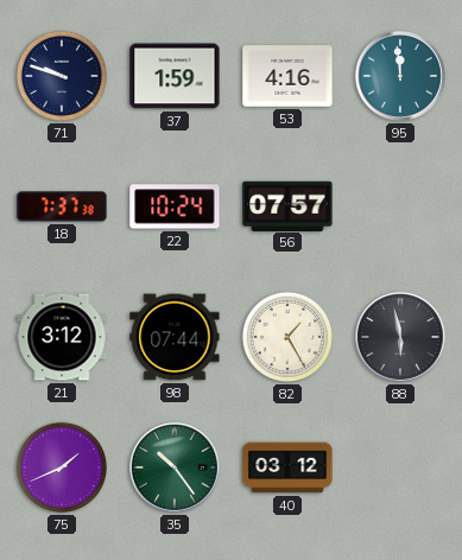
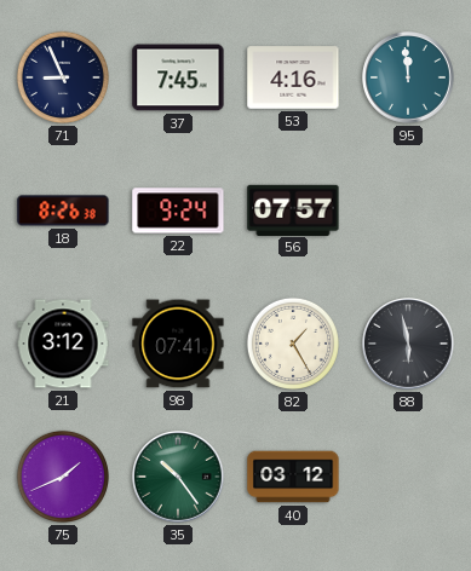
71: 9:48 -> 8:56
37: 1:59 -> 7:45
18: 7:37 -> 8:26
22: 10:24 -> 9:24
98: 07:44 -> 07:41
